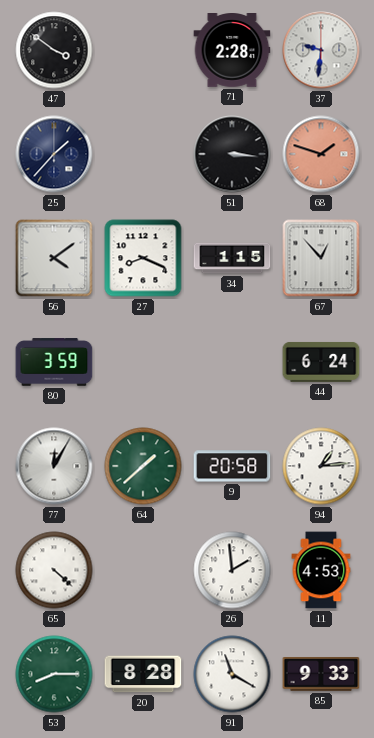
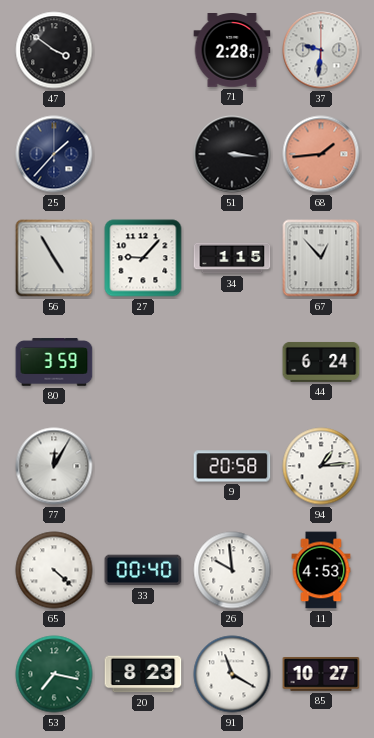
68: 1:48 -> 1:44
56: 4:09 -> 4:55
27: 8:19 -> 9:07
64: 1:38 -> none
33: none -> 00:40
26: 1:59 -> 9:59
53: 8:15 -> 7:17
20: 8:28 -> 8:23
85: 9:33 -> 10:27
